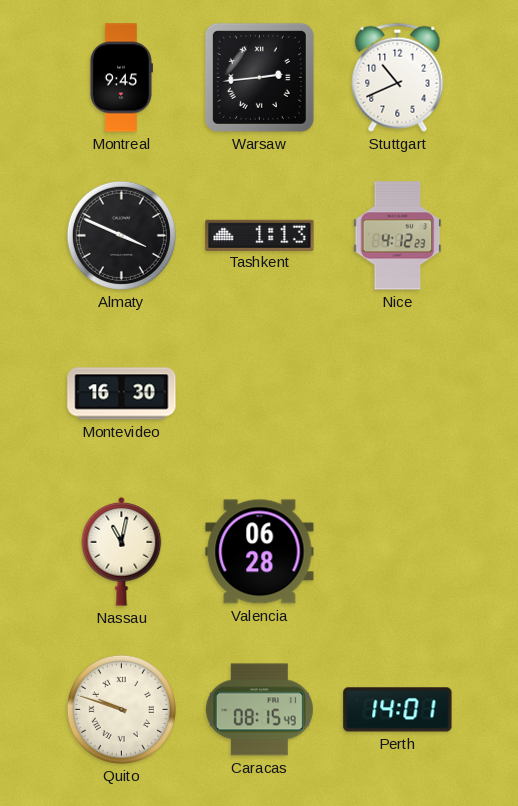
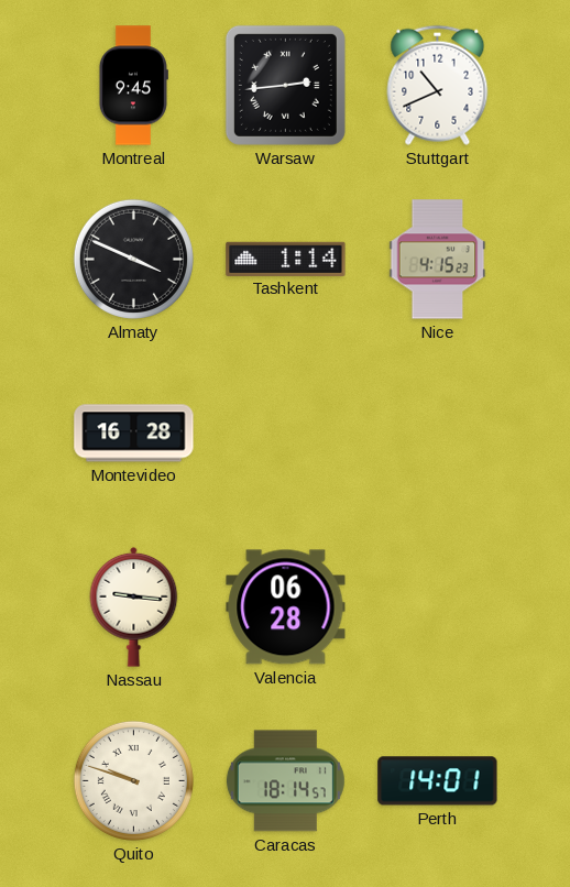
Tashkent: 1:13 -> 1:14
Nice: 4:12 -> 4:15
Montevideo: 16:30 -> 16:28
Nassau: 11:02 -> 9:16
Caracas: 08:15 -> 18:14
